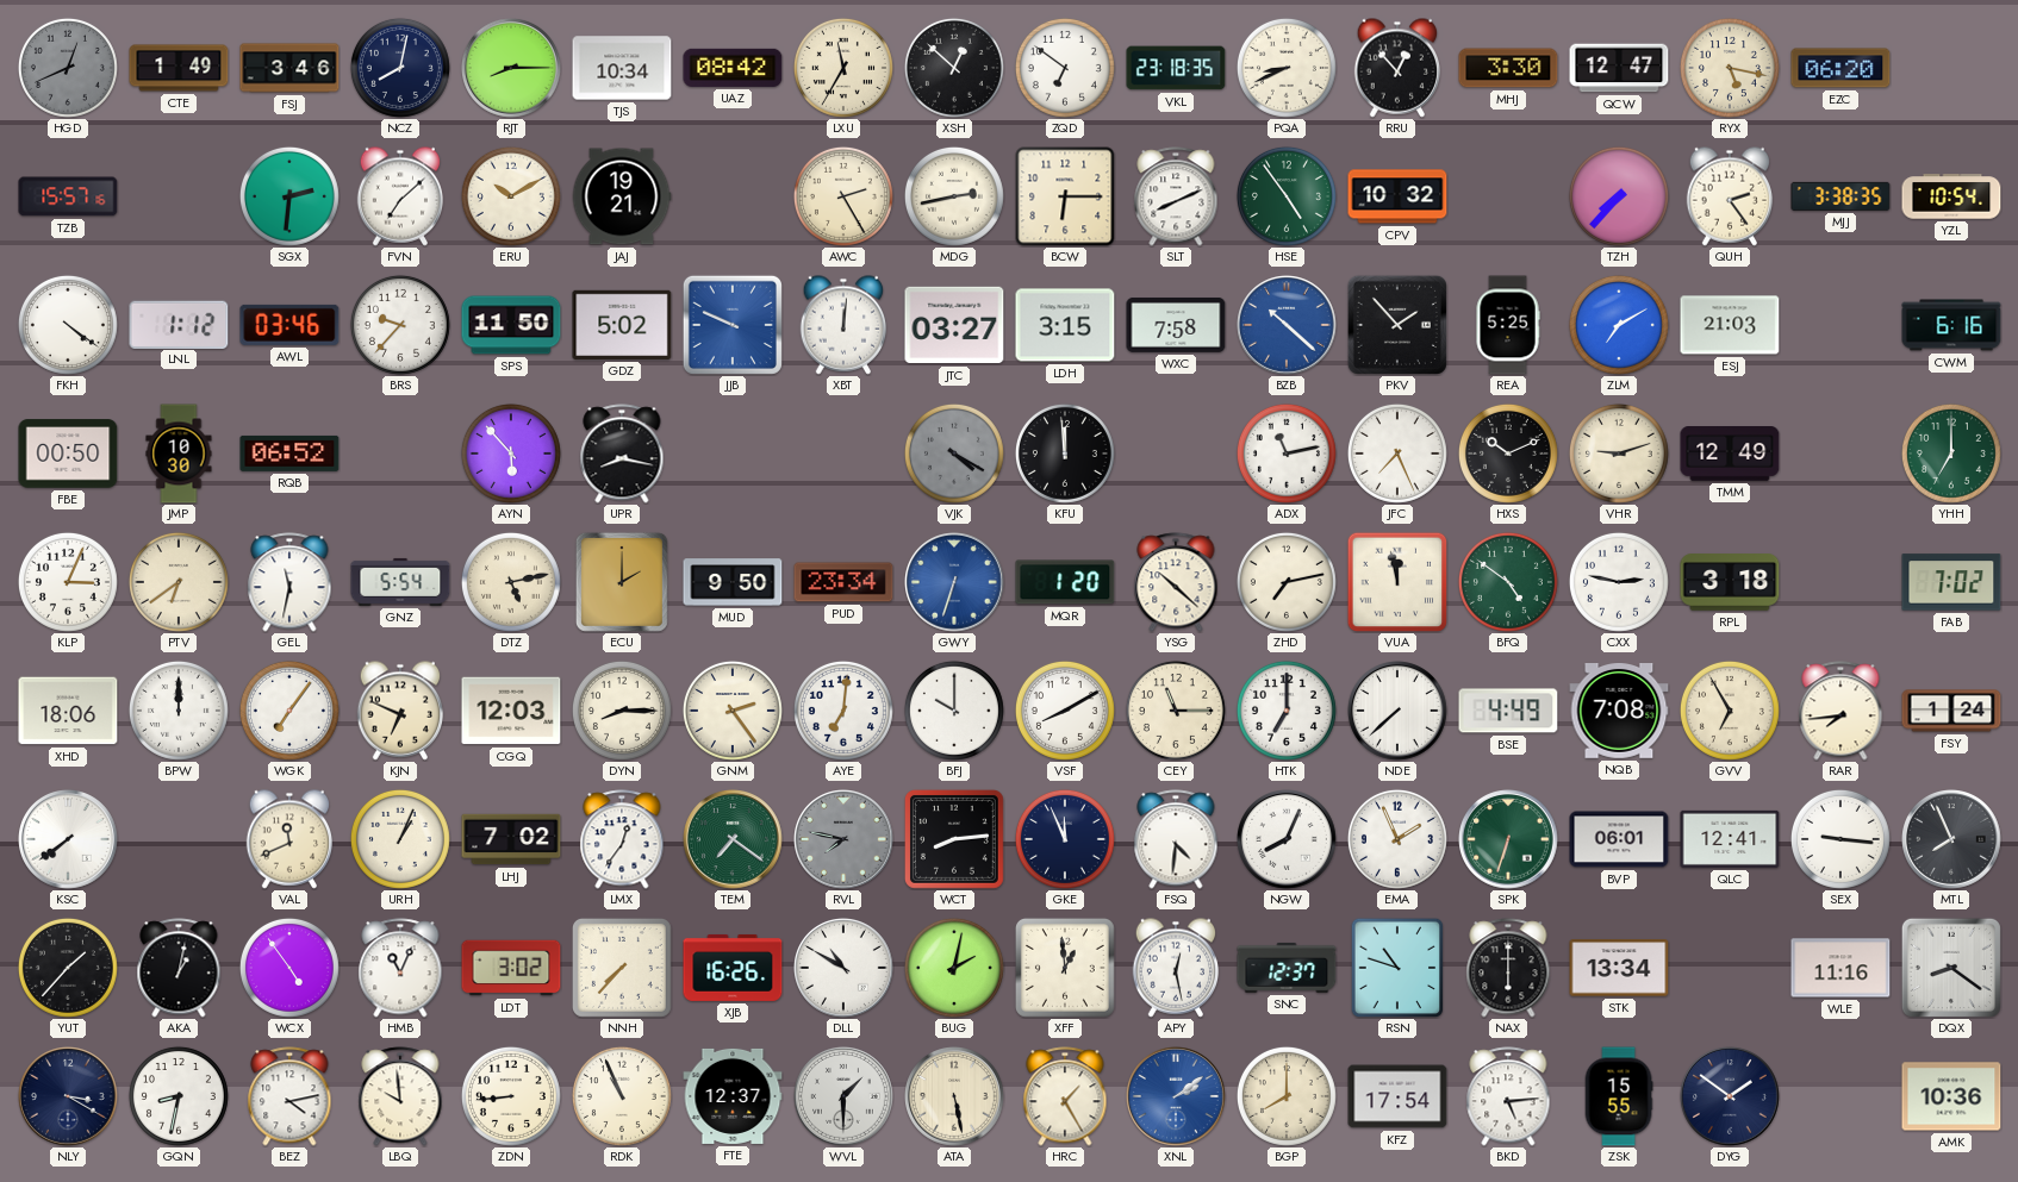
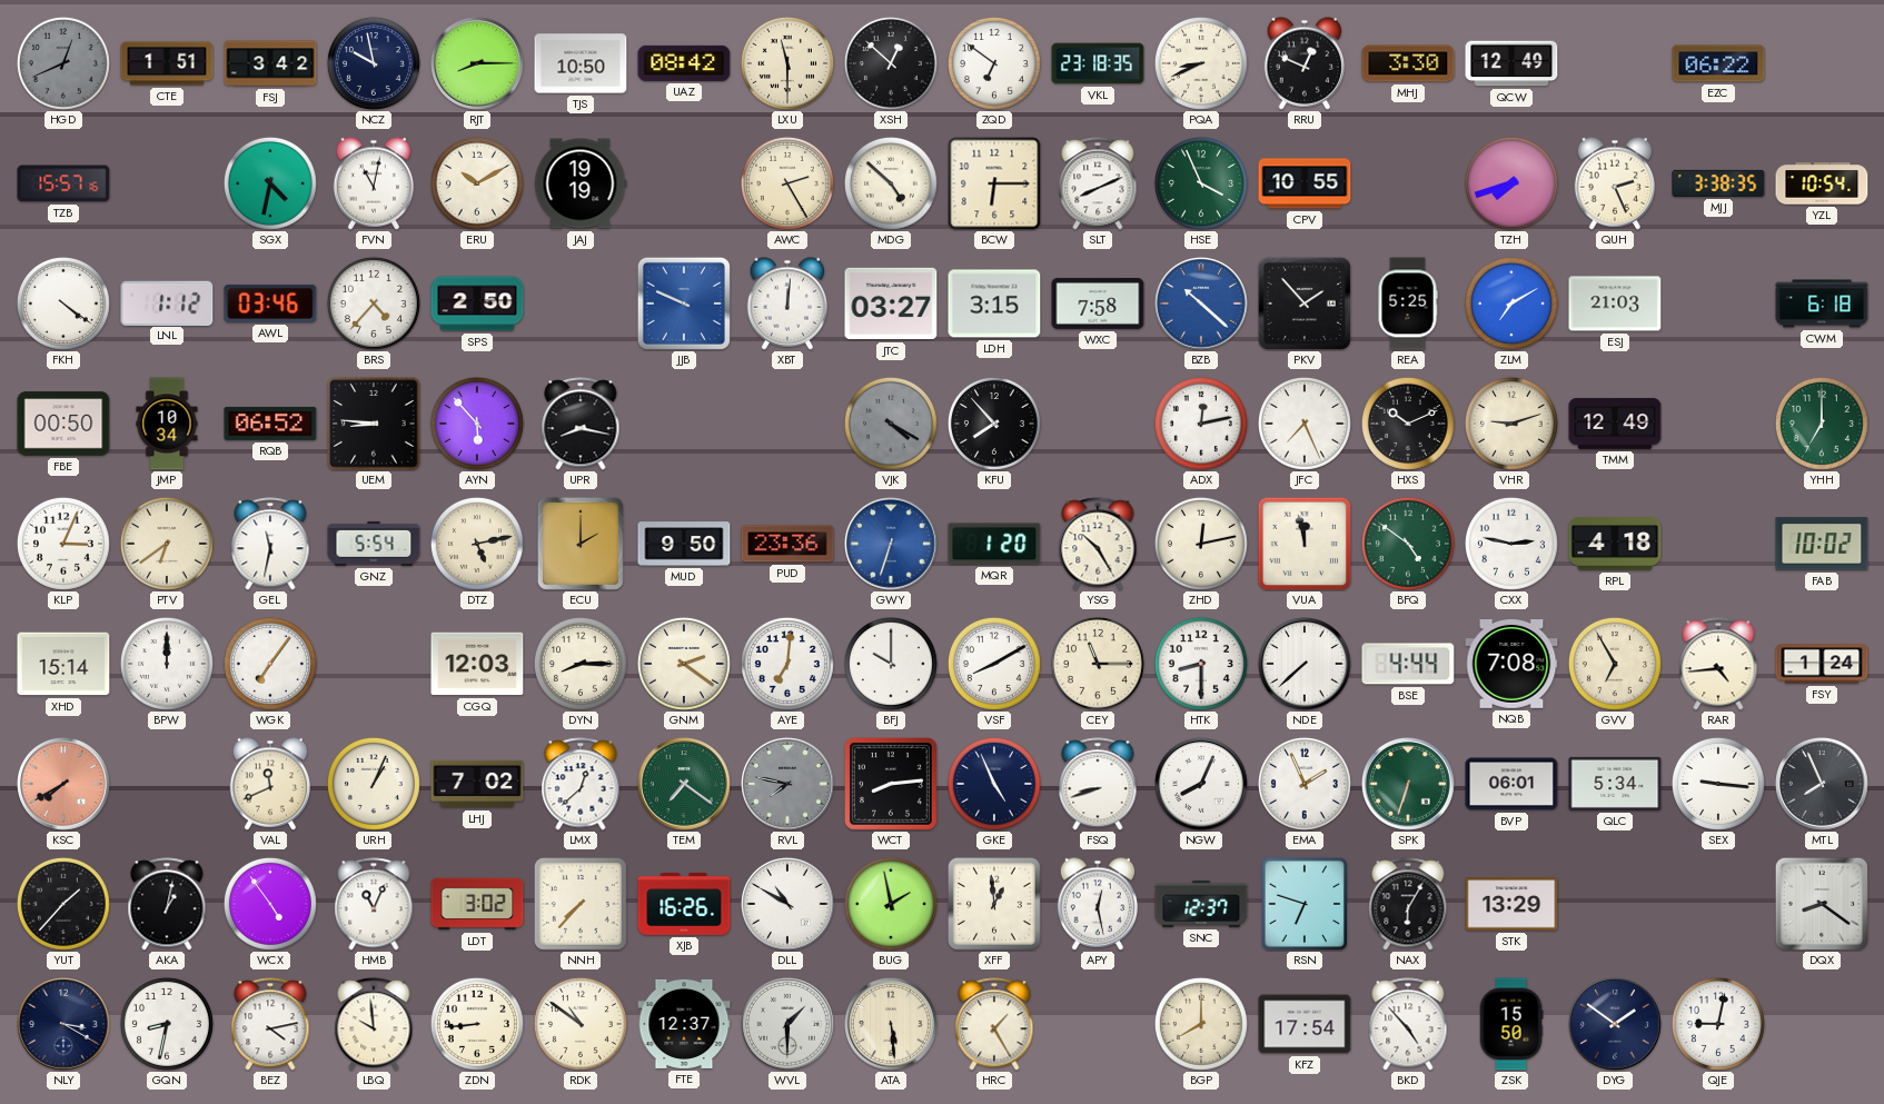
CTE: 1:49 -> 1:51
FSJ: 3:46 -> 3:42
NCZ: 8:02 -> 9:58
TJS: 10:34 -> 10:50
LXU: 11:35 -> 11:30
RRU: 12:53 -> 12:49
QCW: 12:47 -> 12:49
RYX: 5:17 -> none
EZC: 06:20 -> 06:22
SGX: 2:31 -> 4:32
FVN: 7:08 -> 11:02
JAJ: 19:21 -> 19:19
MDG: 2:43 -> 4:52
HSE: 4:54 -> 3:56
CPV: 10:32 -> 10:55
TZH: 7:37 -> 7:42
QUH: 2:24 -> 2:26
BRS: 9:37 -> 4:37
SPS: 11:50 -> 2:50
GDZ: 5:02 -> none
CWM: 6:16 -> 6:18
JMP: 10:30 -> 10:34
UEM: none -> 8:46
KFU: 11:59 -> 7:53
ADX: 11:13 -> 12:13
PUD: 23:34 -> 23:36
YSG: 10:22 -> 10:25
ZHD: 7:13 -> 12:13
RPL: 3:18 -> 4:18
FAB: 7:02 -> 10:02
XHD: 18:06 -> 15:14
KJN: 6:49 -> none
GNM: 2:24 -> 2:21
HTK: 7:00 -> 8:30
BSE: 4:49 -> 4:44
RAR: 7:44 -> 4:44
KSC: 7:39 -> 7:40
KSC dial: white -> salmon
LMX: 12:36 -> 12:38
GKE: 11:56 -> 4:56
FSQ: 4:31 -> 8:42
QLC: 12:41 -> 5:34
BUG: 2:02 -> 1:58
RSN: 10:48 -> 6:48
NAX: 6:00 -> 6:05
STK: 13:34 -> 13:29
WLE: 11:16 -> none
RDK: 10:56 -> 10:51
ATA: 5:28 -> 5:29
XNL: 2:09 -> none
BKD: 5:14 -> 4:53
ZSK: 15:55 -> 15:50
QJE: none -> 9:02
AMK: 10:36 -> none
